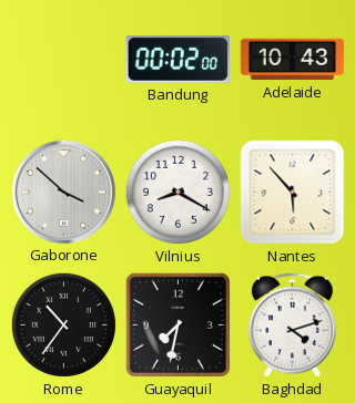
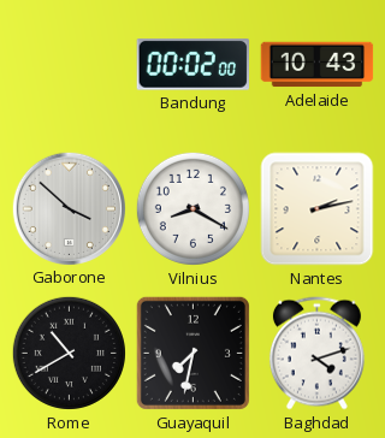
Nantes: 5:53 -> 2:13
Rome: 10:36 -> 10:40
